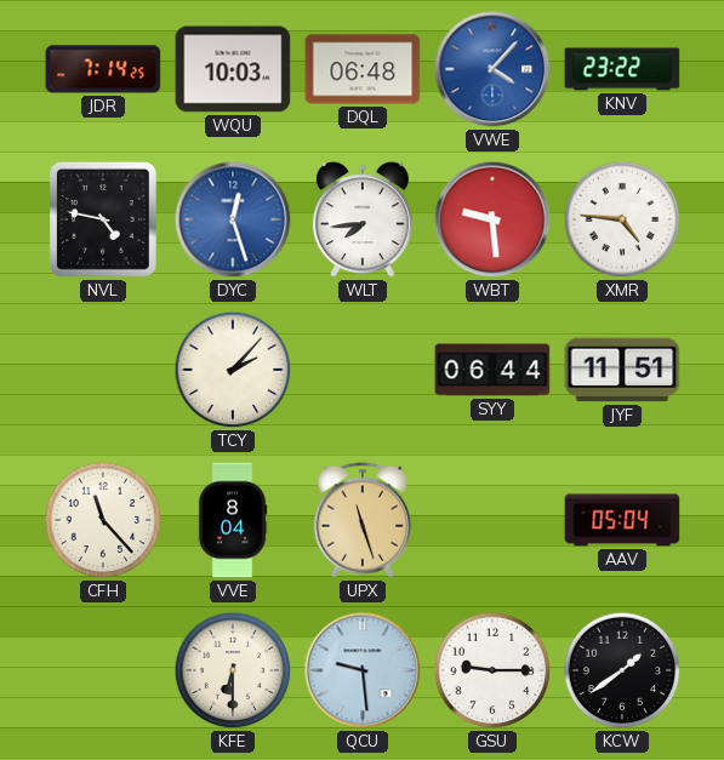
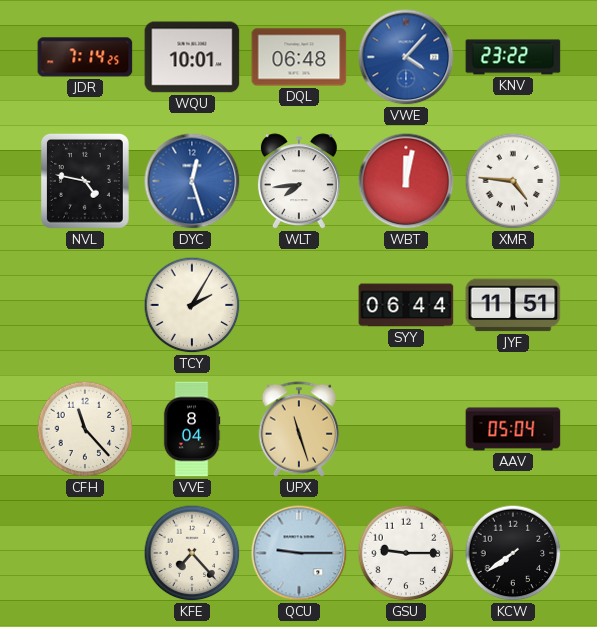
WQU: 10:03 -> 10:01
WBT: 9:29 -> 12:02
TCY: 2:07 -> 2:05
KFE: 6:30 -> 7:23
QCU: 9:29 -> 9:15
KCW: 1:39 -> 7:39
